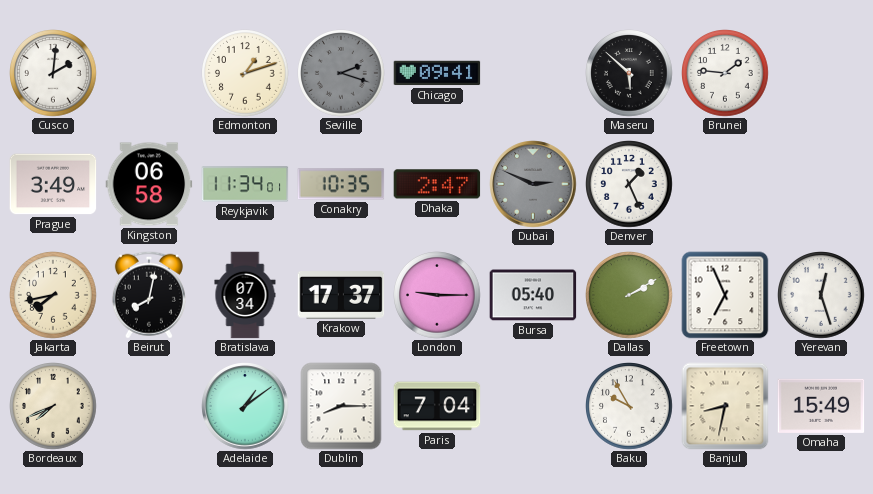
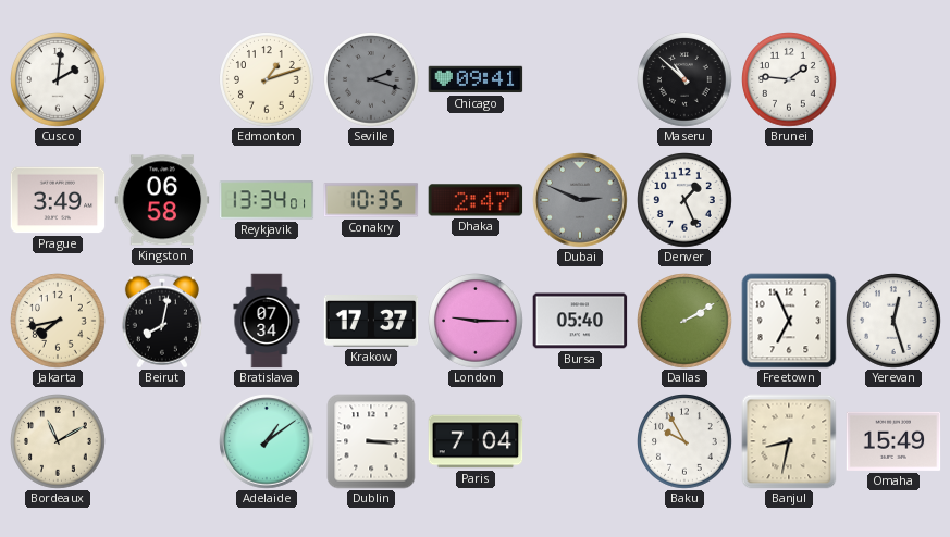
Maseru: 5:52 -> 10:52
Reykjavik: 11:34 -> 13:34
Bordeaux: 7:41 -> 11:10
Dublin: 8:15 -> 3:15
